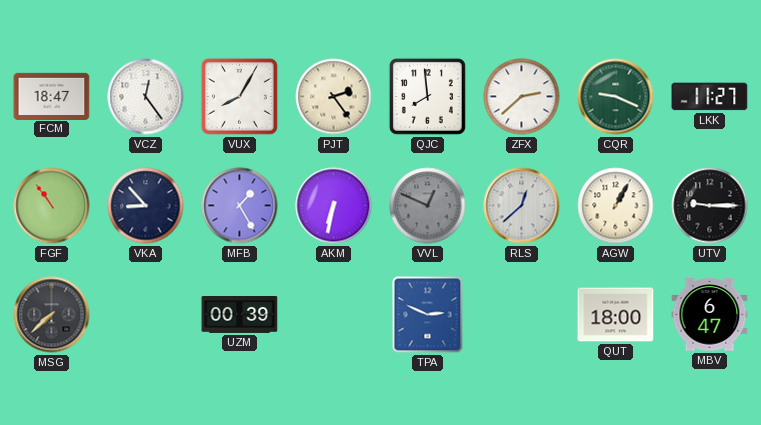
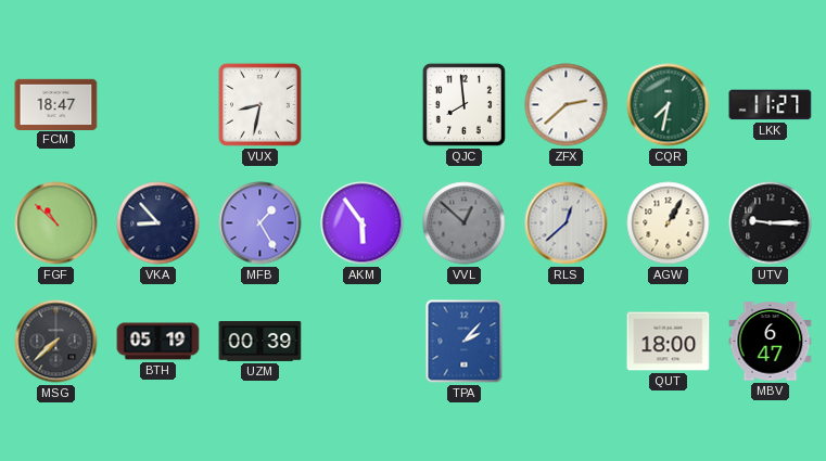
VCZ: 12:24 -> none
VUX: 8:05 -> 8:32
PJT: 2:24 -> none
CQR: 9:19 -> 7:32
FGF: 10:54 -> 10:52
AKM: 6:32 -> 5:54
VVL: 12:49 -> 12:52
BTH: none -> 05:19
TPA: 2:49 -> 2:07
